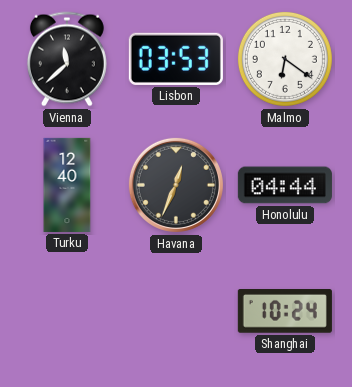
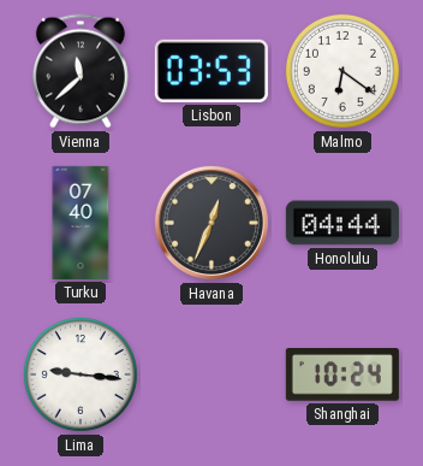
Turku: 12:40 -> 07:40
Lima: none -> 9:16
